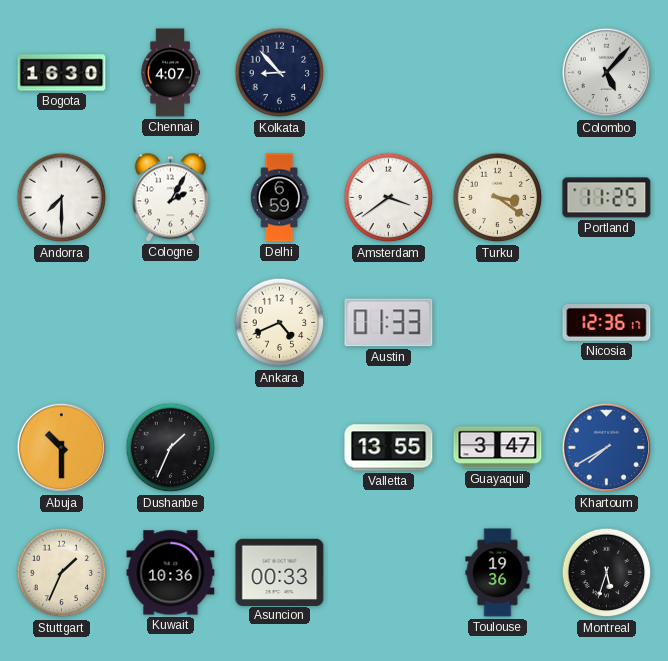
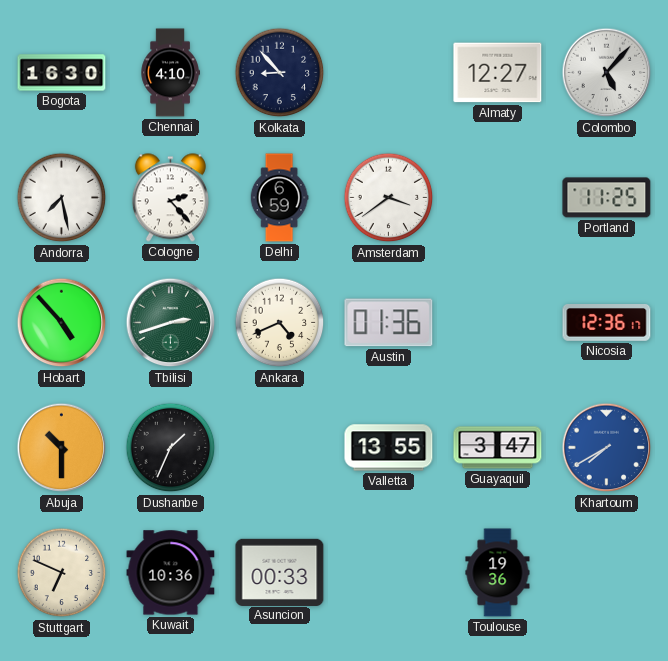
Chennai: 4:07 -> 4:10
Almaty: none -> 12:27
Andorra: 7:30 -> 7:28
Cologne: 2:05 -> 2:23
Turku: 3:21 -> none
Hobart: none -> 4:53
Tbilisi: none -> 2:42
Austin: 01:33 -> 01:36
Stuttgart: 1:34 -> 6:49
Montreal: 5:33 -> none
